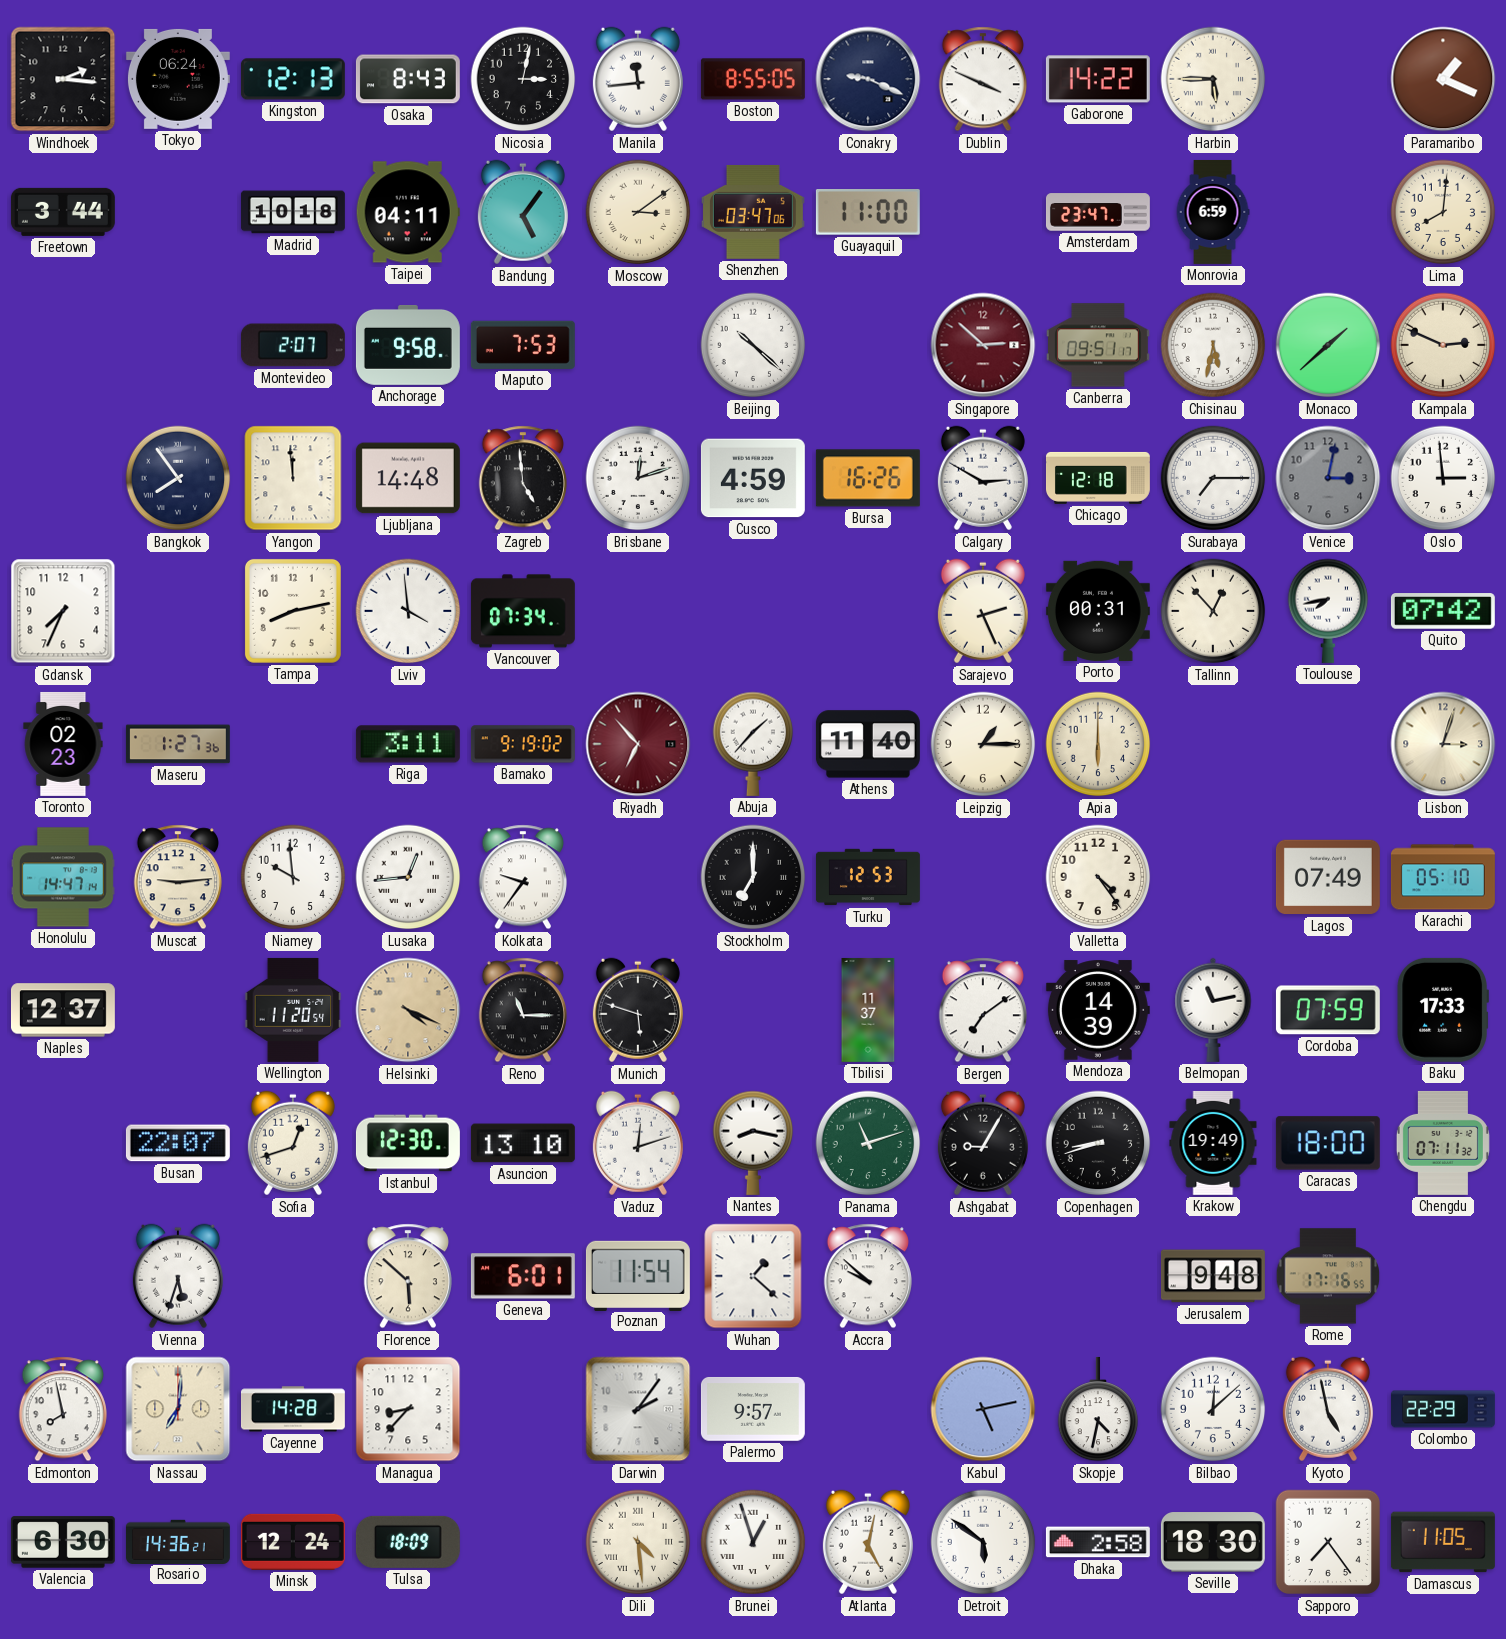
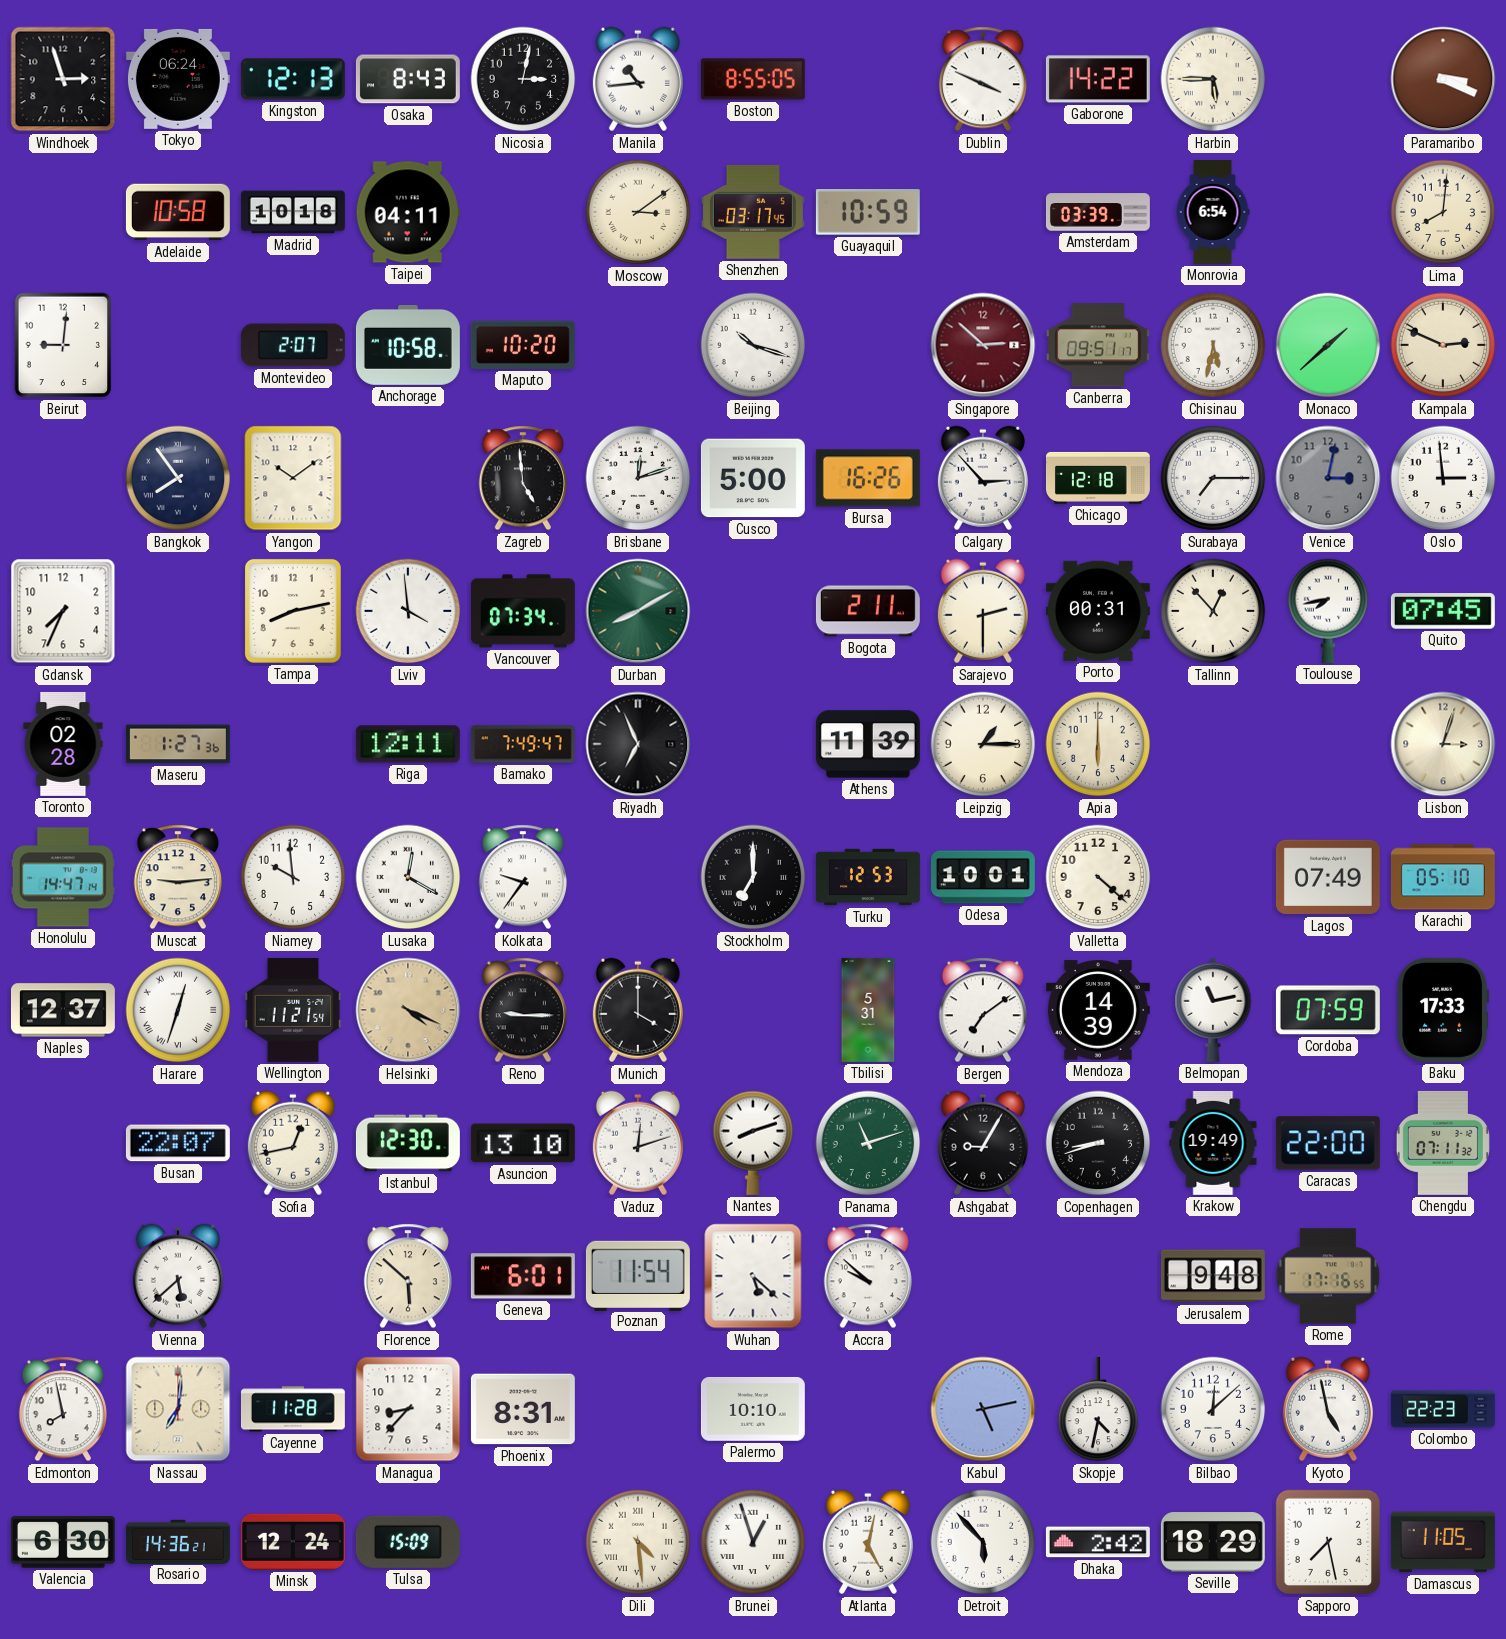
Windhoek: 2:16 -> 2:57
Manila: 11:44 -> 10:44
Conakry: 9:19 -> none
Paramaribo: 1:19 -> 3:19
Freetown: 3:44 -> none
Adelaide: none -> 10:58
Bandung: 5:06 -> none
Shenzhen: 03:47 -> 03:17
Guayaquil: 11:00 -> 10:59
Amsterdam: 23:47 -> 03:39
Monrovia: 6:59 -> 6:54
Beirut: none -> 9:01
Anchorage: 9:58 -> 10:58
Maputo: 7:53 -> 10:20
Beijing: 10:22 -> 10:18
Yangon: 11:59 -> 10:09
Ljubljana: 14:48 -> none
Cusco: 4:59 -> 5:00
Calgary: 2:50 -> 2:53
Durban: none -> 8:10
Bogota: none -> 2:11
Sarajevo: 2:26 -> 2:30
Quito: 07:42 -> 07:45
Toronto: 02:23 -> 02:28
Riga: 3:11 -> 12:11
Bamako: 9:19 -> 7:49
Riyadh: 6:53 -> 6:56
Riyadh dial: burgundy -> black
Abuja: 1:37 -> none
Athens: 11:40 -> 11:39
Lusaka: 12:44 -> 12:20
Odesa: none -> 10:01
Valletta: 4:24 -> 4:22
Harare: none -> 12:33
Wellington: 11:20 -> 11:21
Reno: 11:15 -> 9:15
Munich: 5:48 -> 4:00
Tbilisi: 11:37 -> 5:31
Sofia: 12:42 -> 12:43
Nantes: 8:17 -> 8:12
Caracas: 18:00 -> 22:00
Vienna: 5:33 -> 5:38
Wuhan: 1:22 -> 5:22
Cayenne: 14:28 -> 11:28
Phoenix: none -> 8:31
Darwin: 2:06 -> none
Palermo: 9:57 -> 10:10
Colombo: 22:29 -> 22:23
Tulsa: 18:09 -> 15:09
Detroit: 5:51 -> 5:53
Dhaka: 2:58 -> 2:42
Seville: 18:30 -> 18:29
Sapporo: 7:24 -> 7:28
